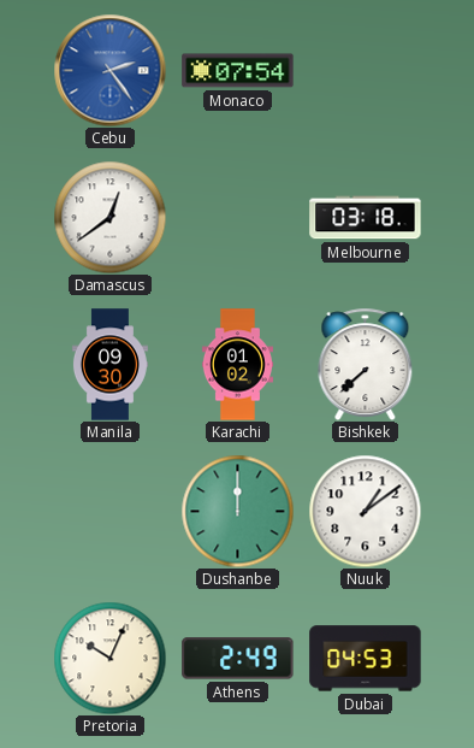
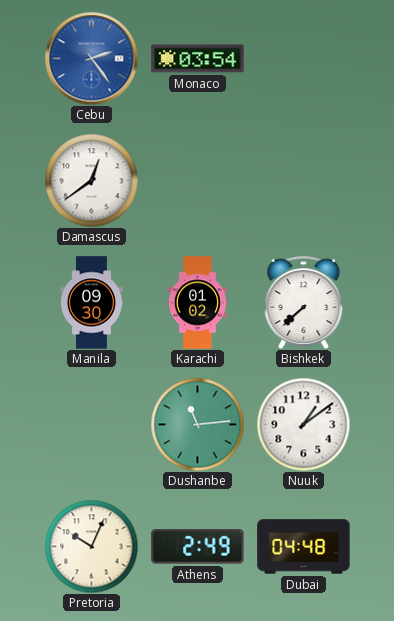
Monaco: 07:54 -> 03:54
Melbourne: 03:18 -> none
Dushanbe: 12:00 -> 11:14
Dubai: 04:53 -> 04:48
